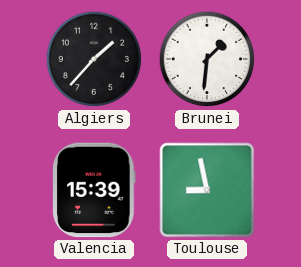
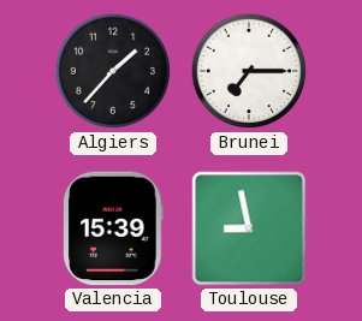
Brunei: 1:31 -> 7:15
